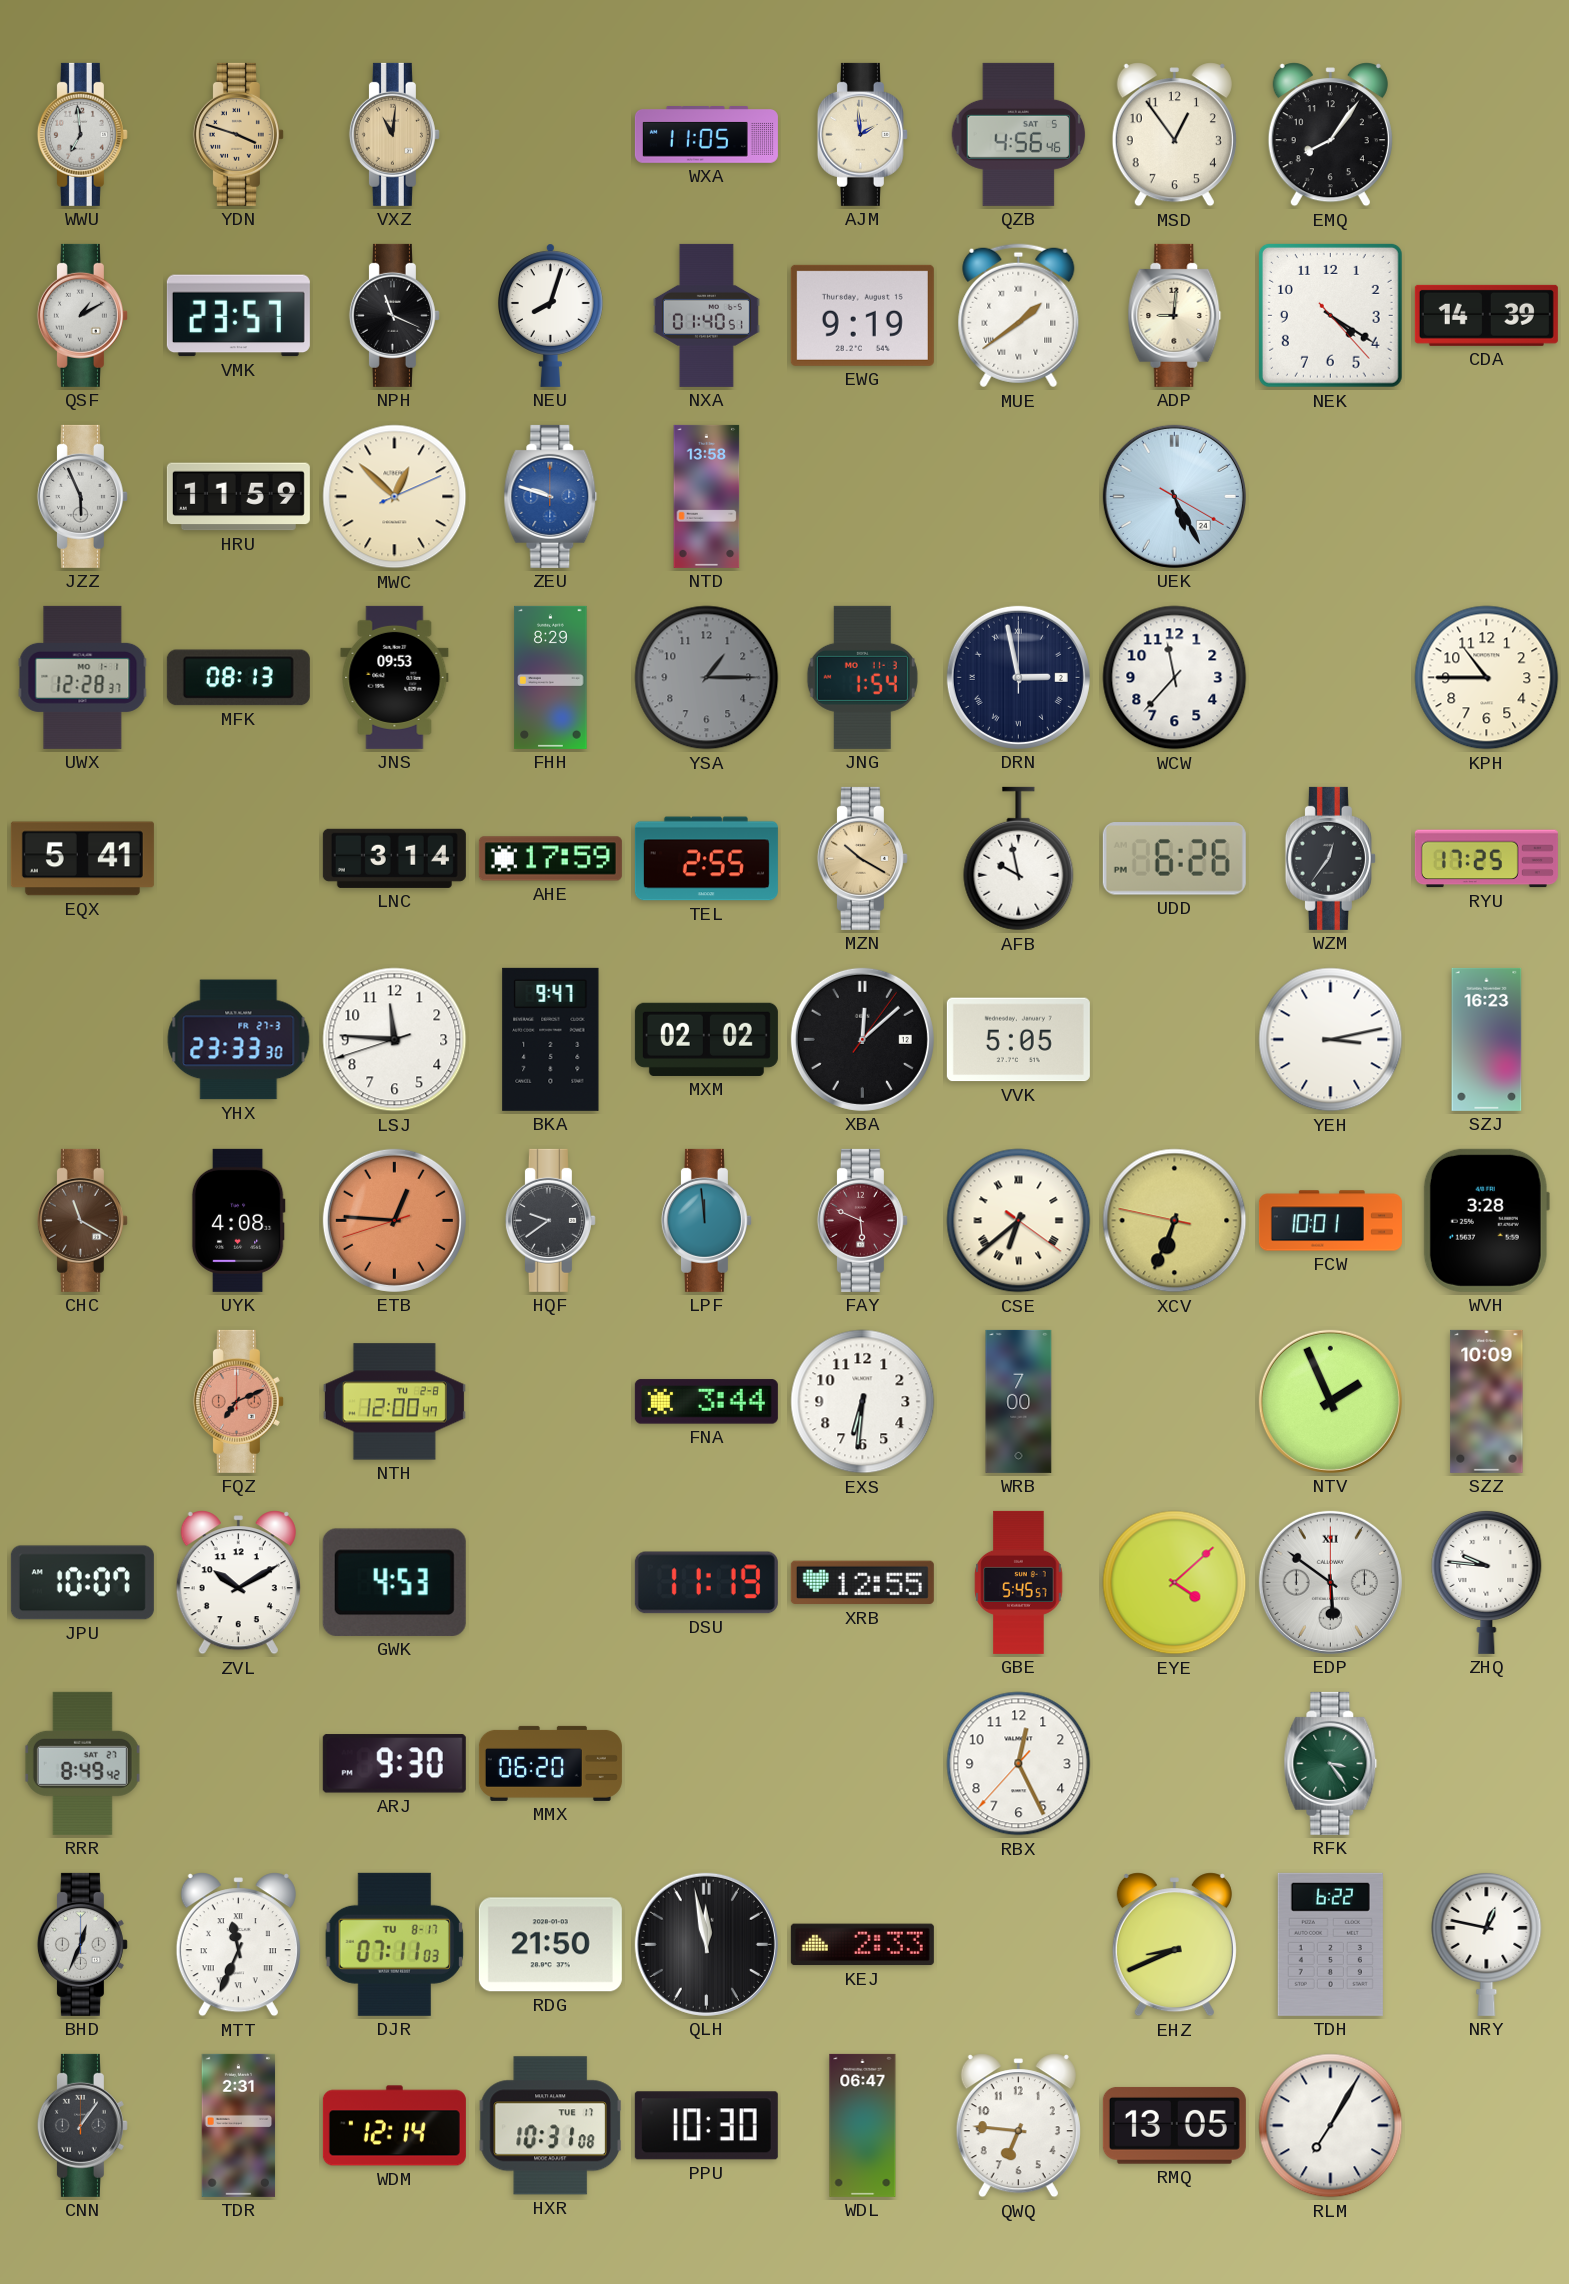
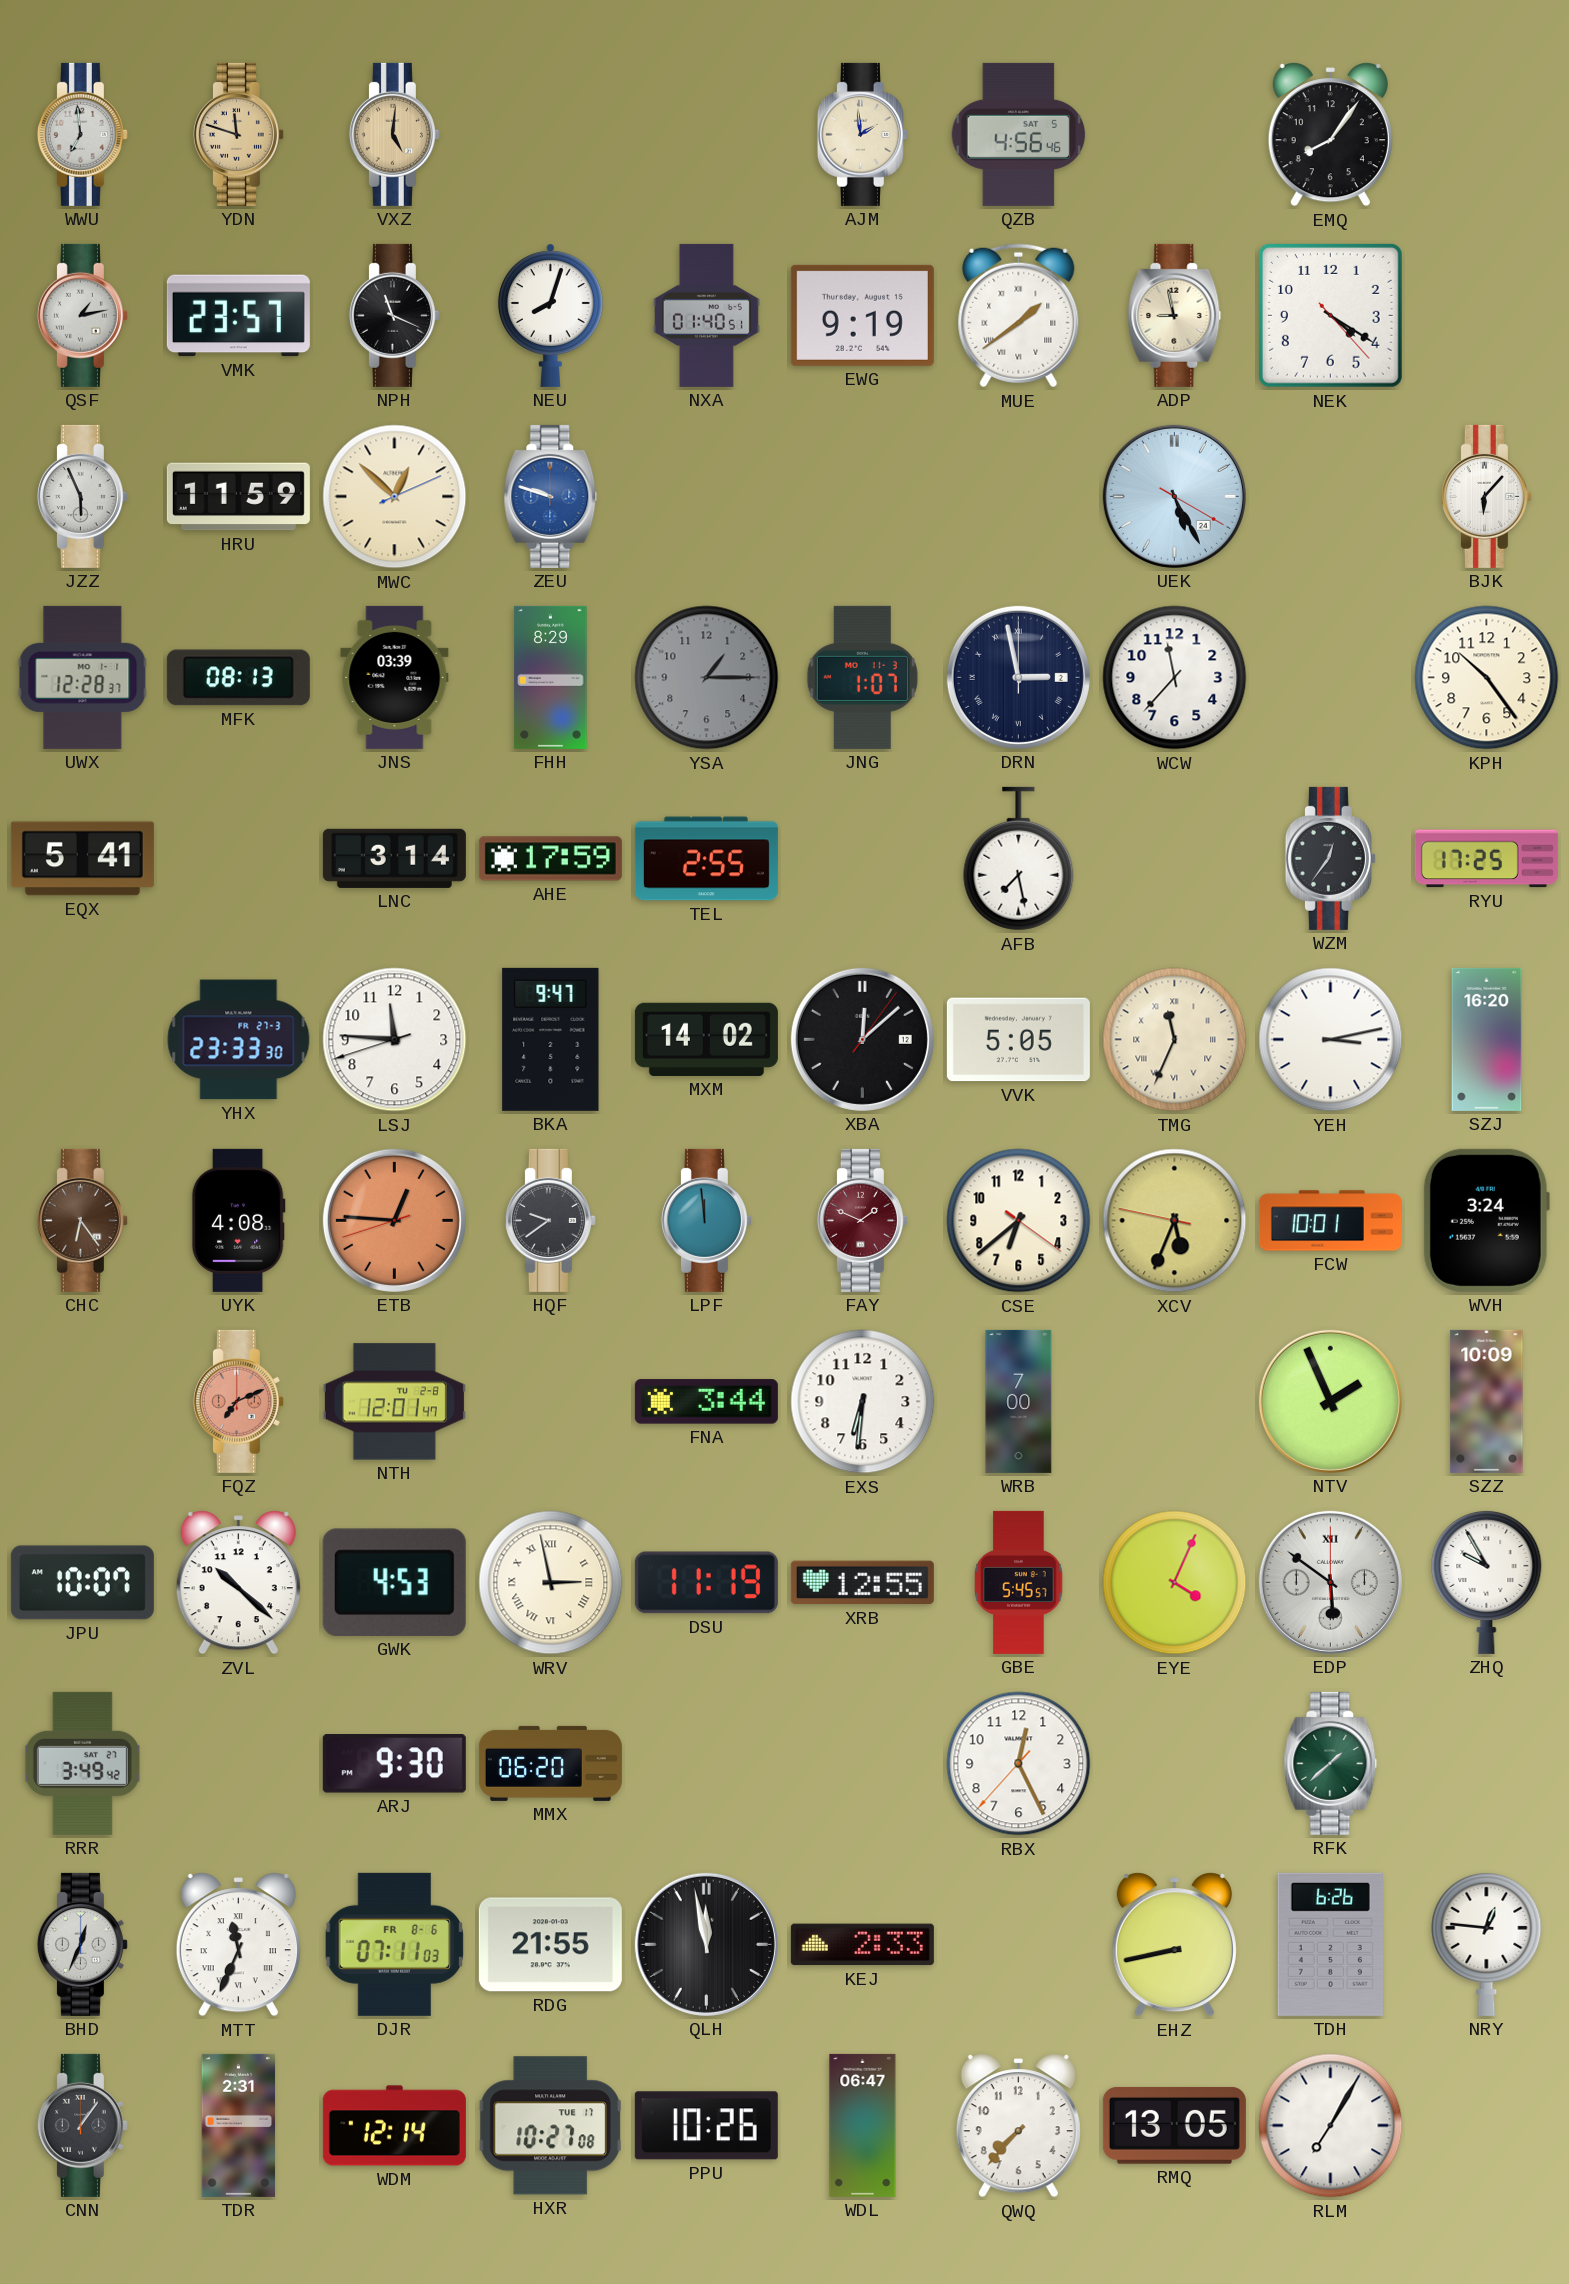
YDN: 3:48 -> 11:48
VXZ: 11:01 -> 5:01
WXA: 11:05 -> none
MSD: 12:54 -> none
QSF: 1:10 -> 1:13
ADP: 9:01 -> 8:58
CDA: 14:39 -> none
NTD: 13:58 -> none
BJK: none -> 6:07
JNS: 09:53 -> 03:39
JNG: 1:54 -> 1:07
KPH: 10:45 -> 10:24
MZN: 10:20 -> none
AFB: 9:58 -> 7:28
UDD: 6:26 -> none
MXM: 02:02 -> 14:02
TMG: none -> 11:34
SZJ: 16:23 -> 16:20
CHC: 11:20 -> 6:24
FAY: 5:49 -> 1:49
CSE numerals: Roman -> Arabic
XCV: 6:33 -> 5:33
WVH: 3:28 -> 3:24
NTH: 12:00 -> 12:01
ZVL: 10:10 -> 10:22
WRV: none -> 2:58
EYE: 4:08 -> 4:04
ZHQ: 9:46 -> 9:55
RRR: 8:49 -> 3:49
RFK: 3:24 -> 1:38
DJR date: TU 8-17 -> FR 8-6
RDG: 21:50 -> 21:55
EHZ: 8:41 -> 8:43
TDH: 6:22 -> 6:26
NRY: 12:47 -> 12:46
HXR: 10:31 -> 10:27
PPU: 10:30 -> 10:26
QWQ: 6:46 -> 7:37
